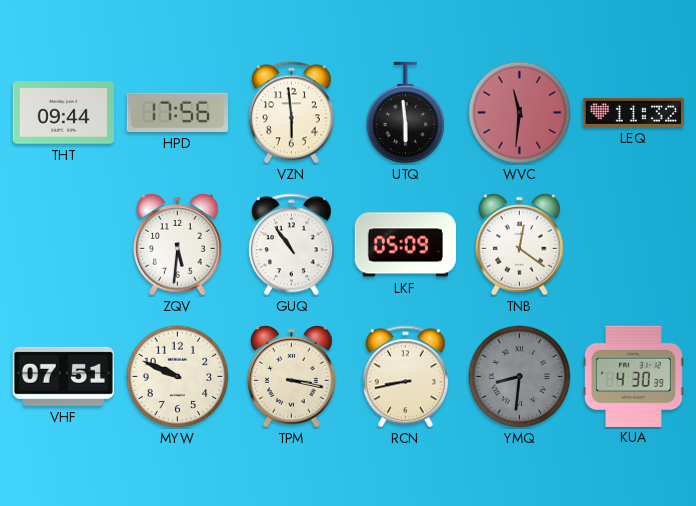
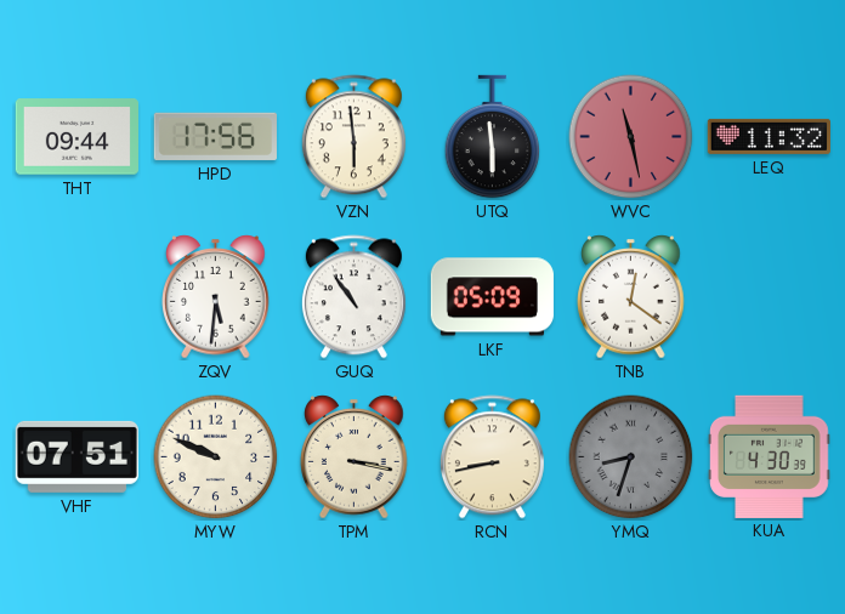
WVC: 11:31 -> 11:28
YMQ: 8:31 -> 8:33
